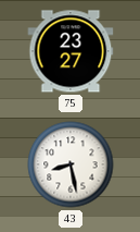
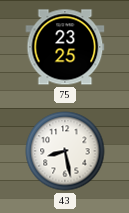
75: 23:27 -> 23:25
